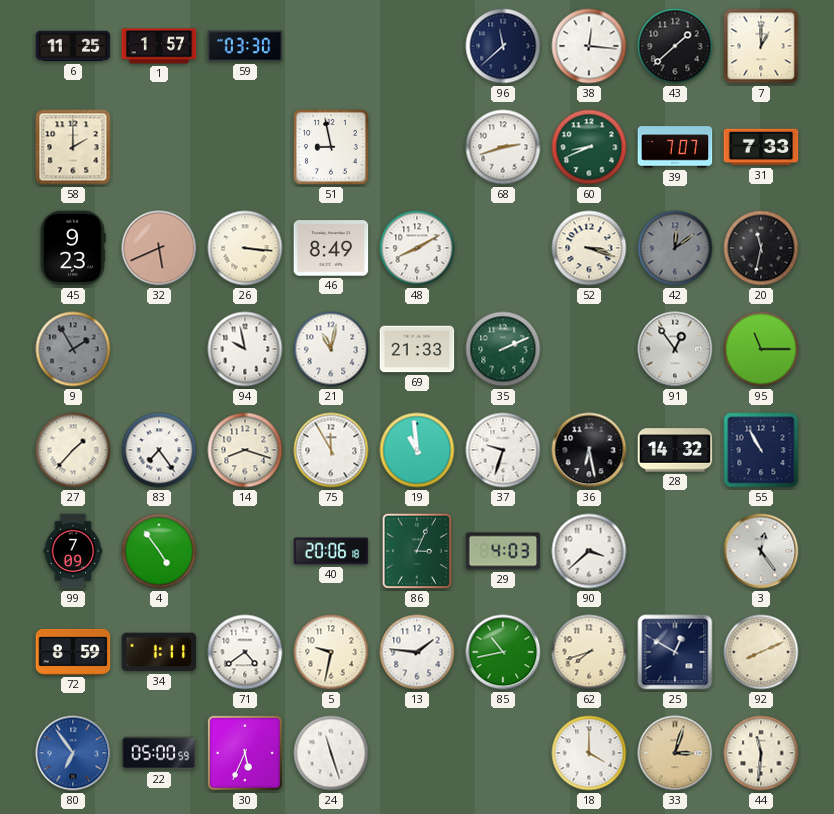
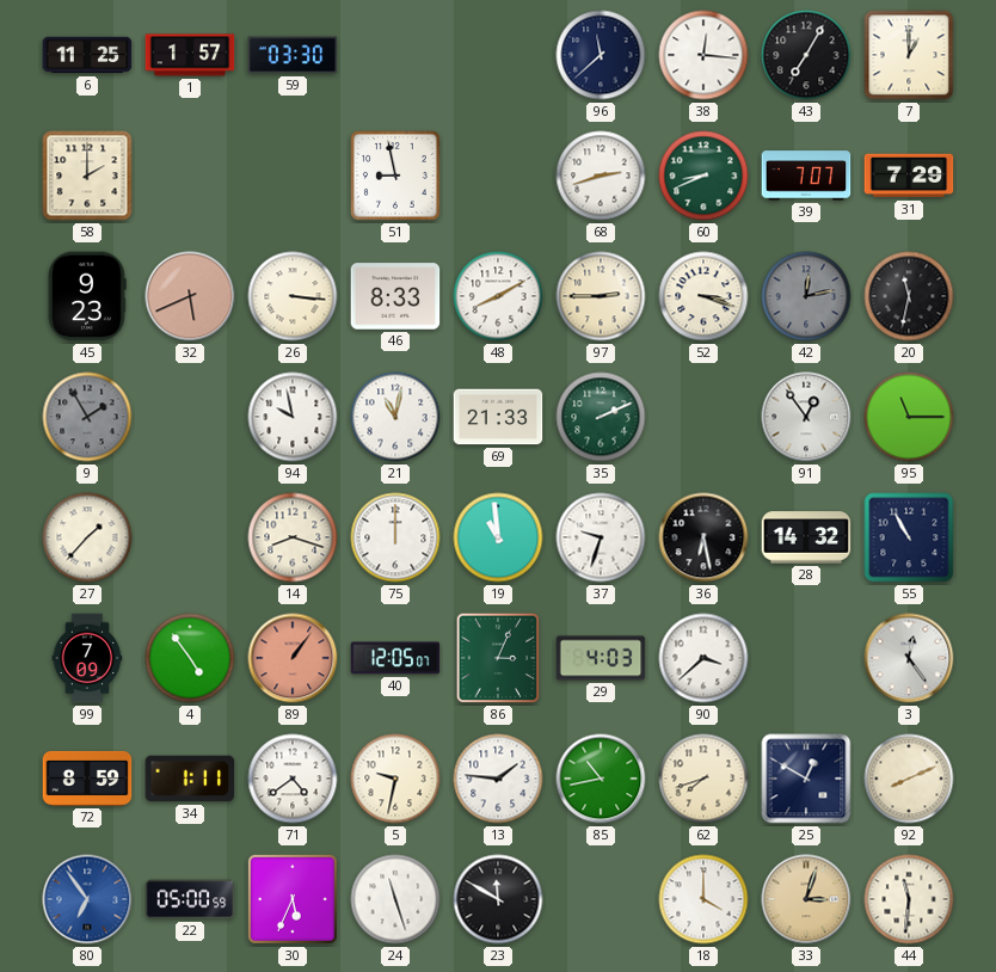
43: 1:38 -> 7:05
31: 7:33 -> 7:29
46: 8:49 -> 8:33
97: none -> 2:45
42: 12:09 -> 12:13
83: 7:24 -> none
75: 11:55 -> 12:00
89: none -> 1:06
40: 20:06 -> 12:05
23: none -> 11:50
